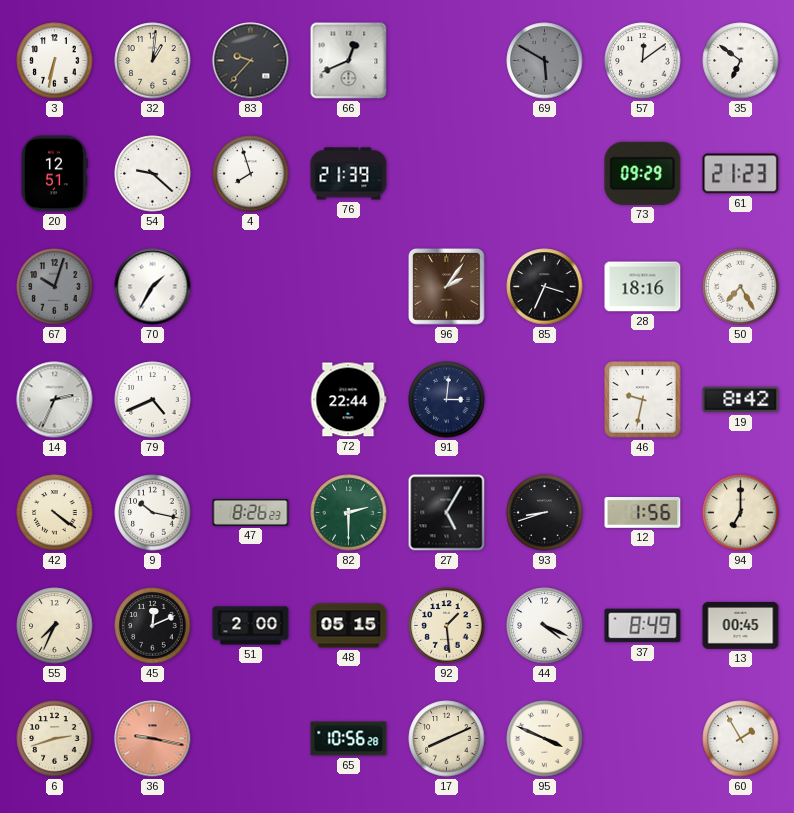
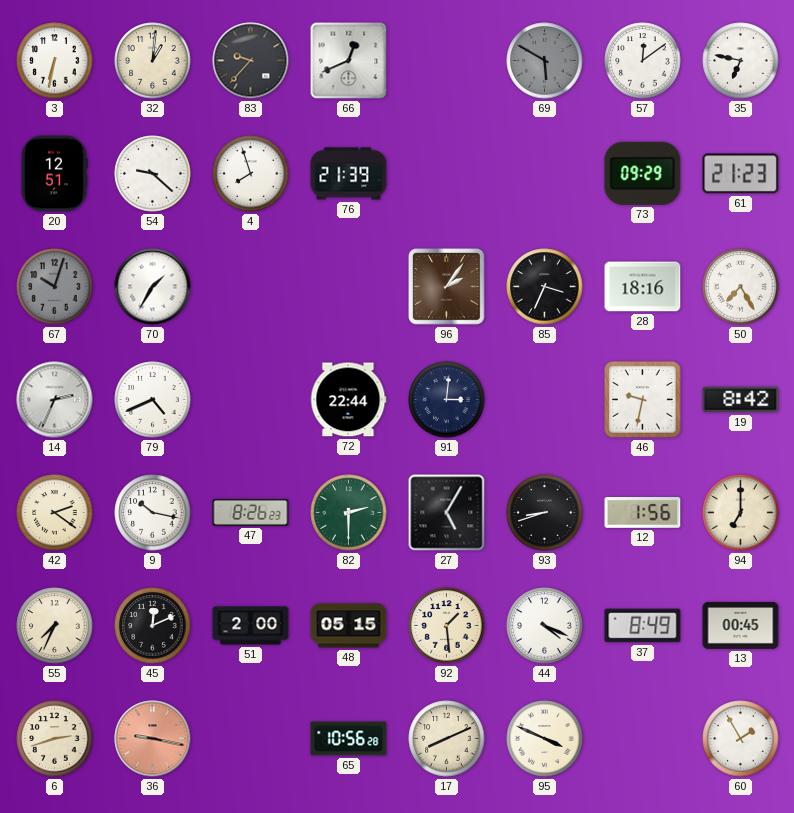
35: 6:51 -> 6:47
42: 4:21 -> 2:21
